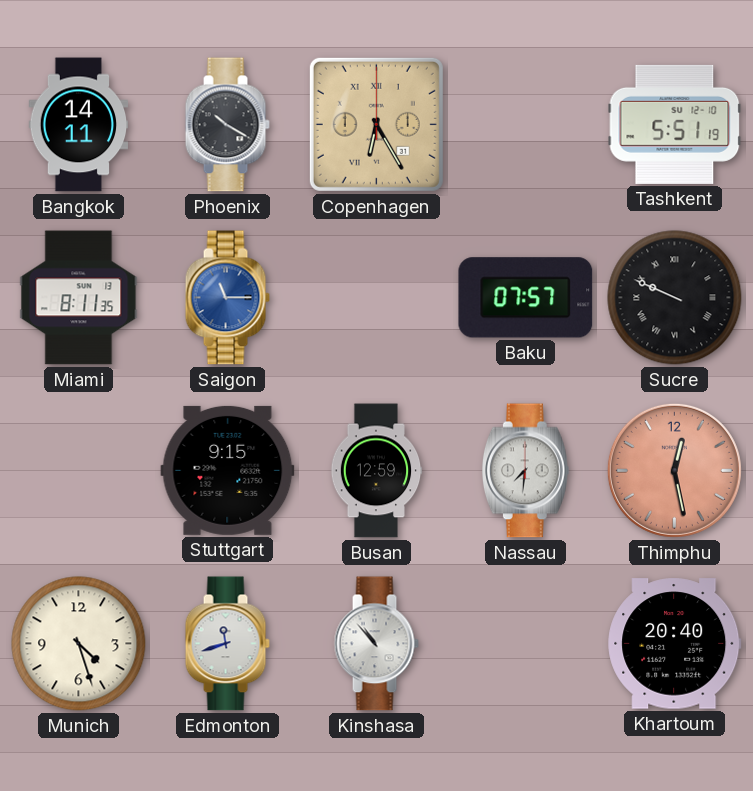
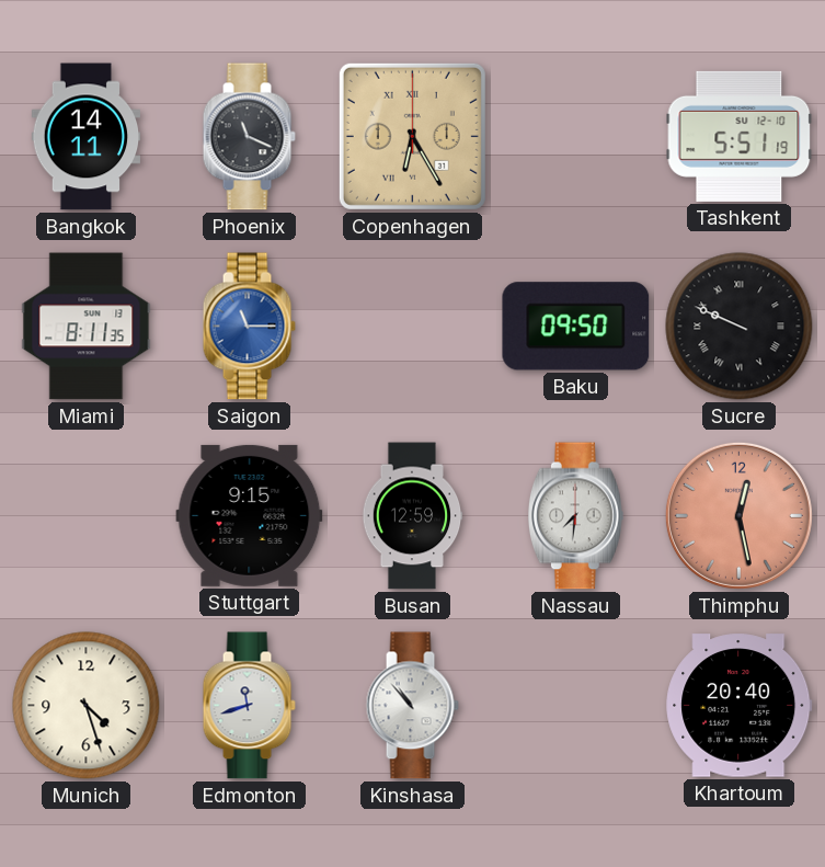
Phoenix: 10:20 -> 11:19
Baku: 07:57 -> 09:50
